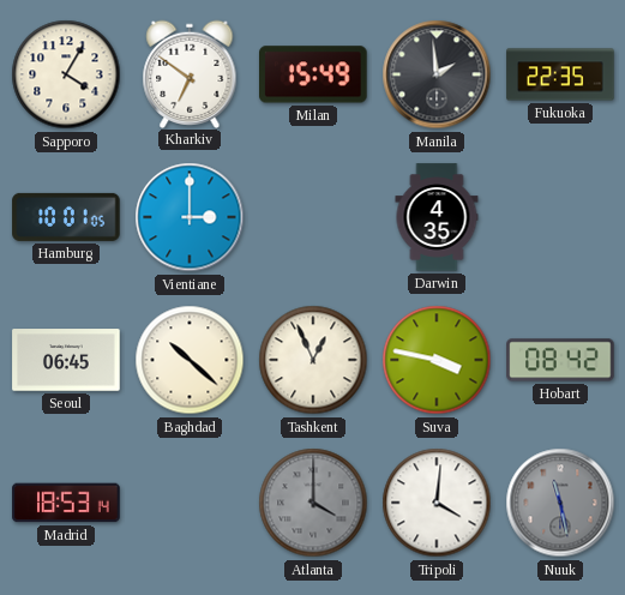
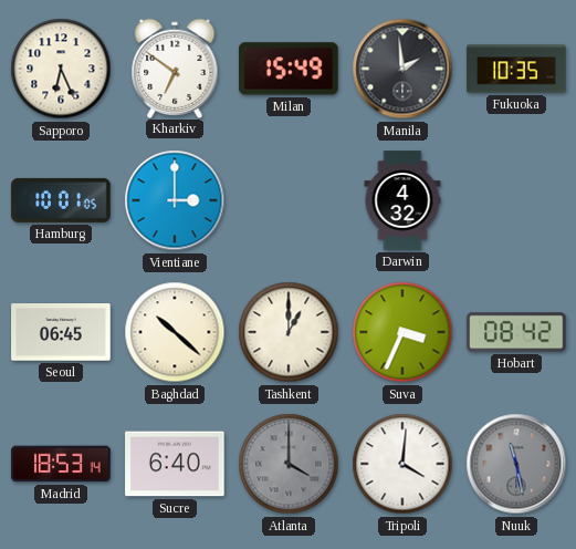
Sapporo: 4:05 -> 6:26
Fukuoka: 22:35 -> 10:35
Darwin: 4:35 -> 4:32
Tashkent: 12:56 -> 1:00
Suva: 3:47 -> 3:34
Sucre: none -> 6:40
